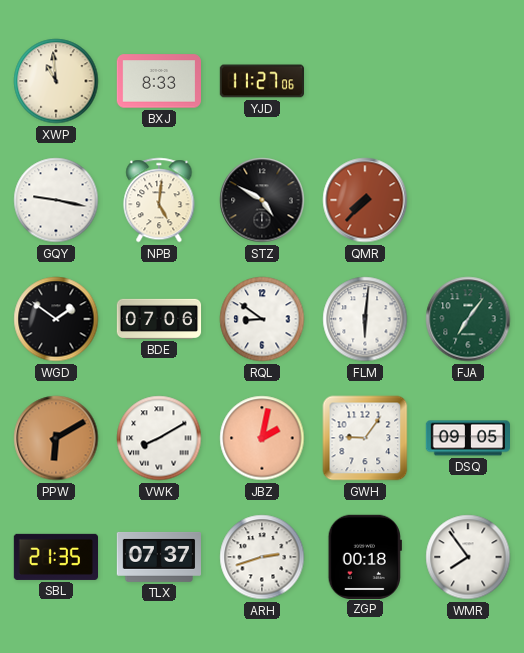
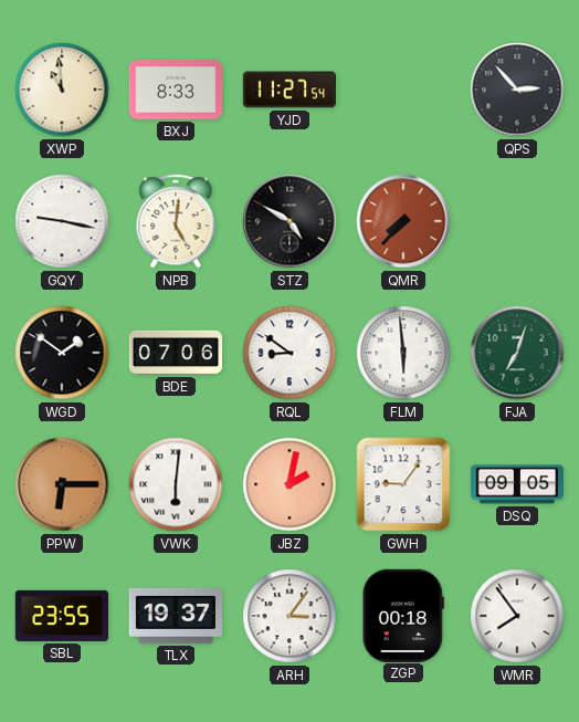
YJD: 11:27:06 -> 11:27:54
QPS: none -> 2:53
FLM: 6:01 -> 5:59
FJA: 7:06 -> 7:03
PPW: 6:10 -> 6:15
VWK: 8:10 -> 6:01
SBL: 21:35 -> 23:55
TLX: 07:37 -> 19:37
ARH: 2:42 -> 3:06
